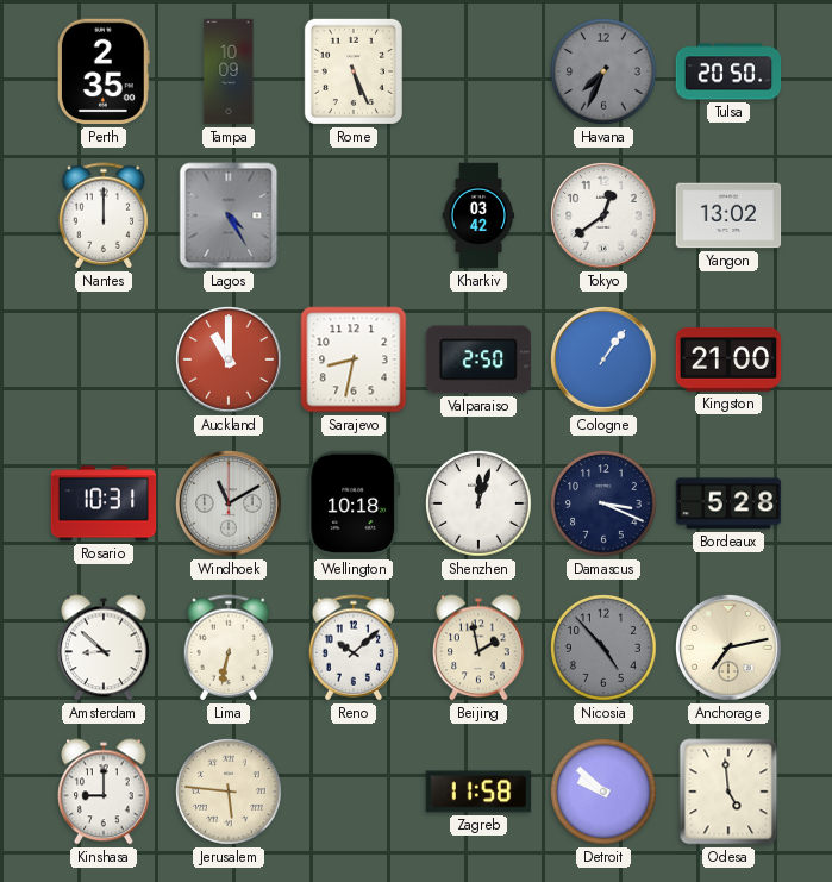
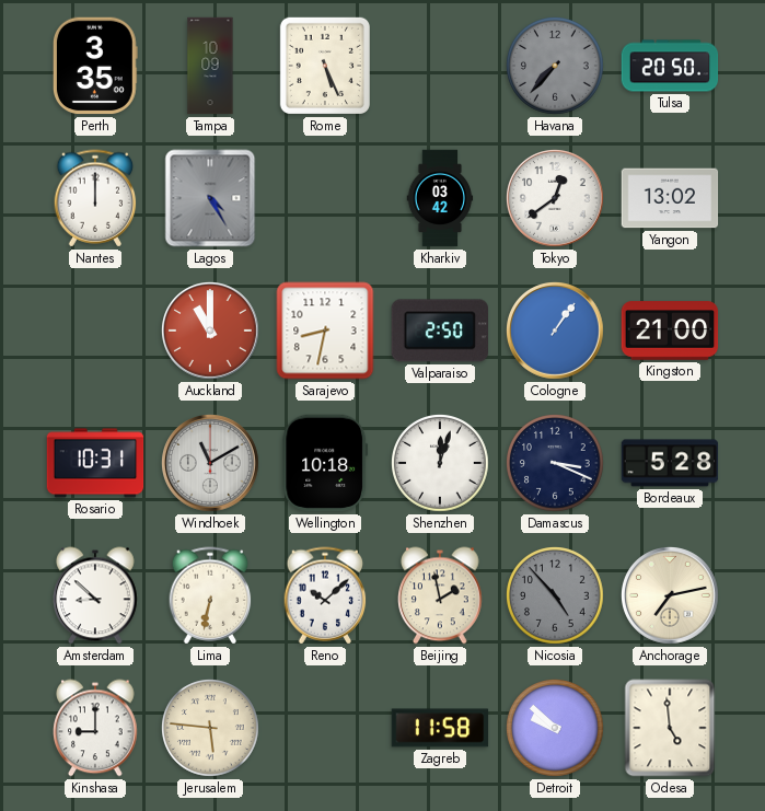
Perth: 2:35 -> 3:35
Havana: 7:34 -> 7:37
